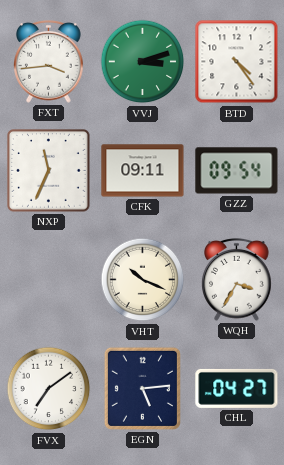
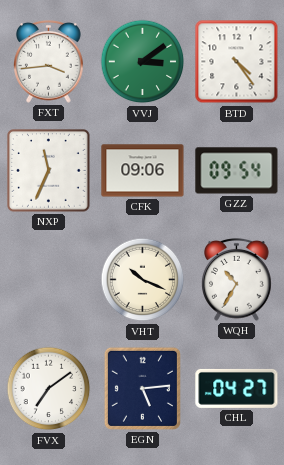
VVJ: 3:12 -> 3:09
CFK: 09:11 -> 09:06
WQH: 3:35 -> 10:35
